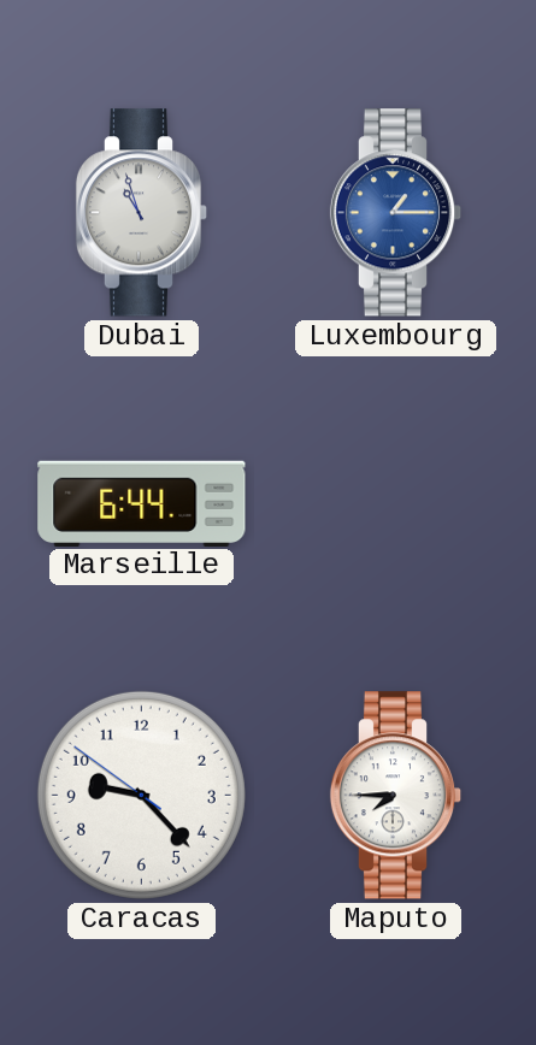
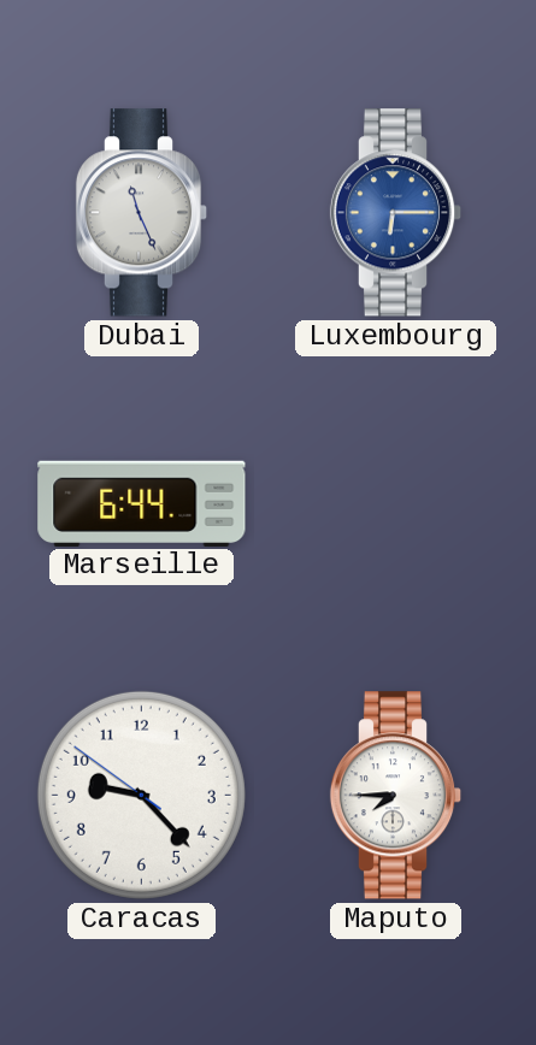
Dubai: 10:57 -> 11:26
Luxembourg: 1:15 -> 6:15
